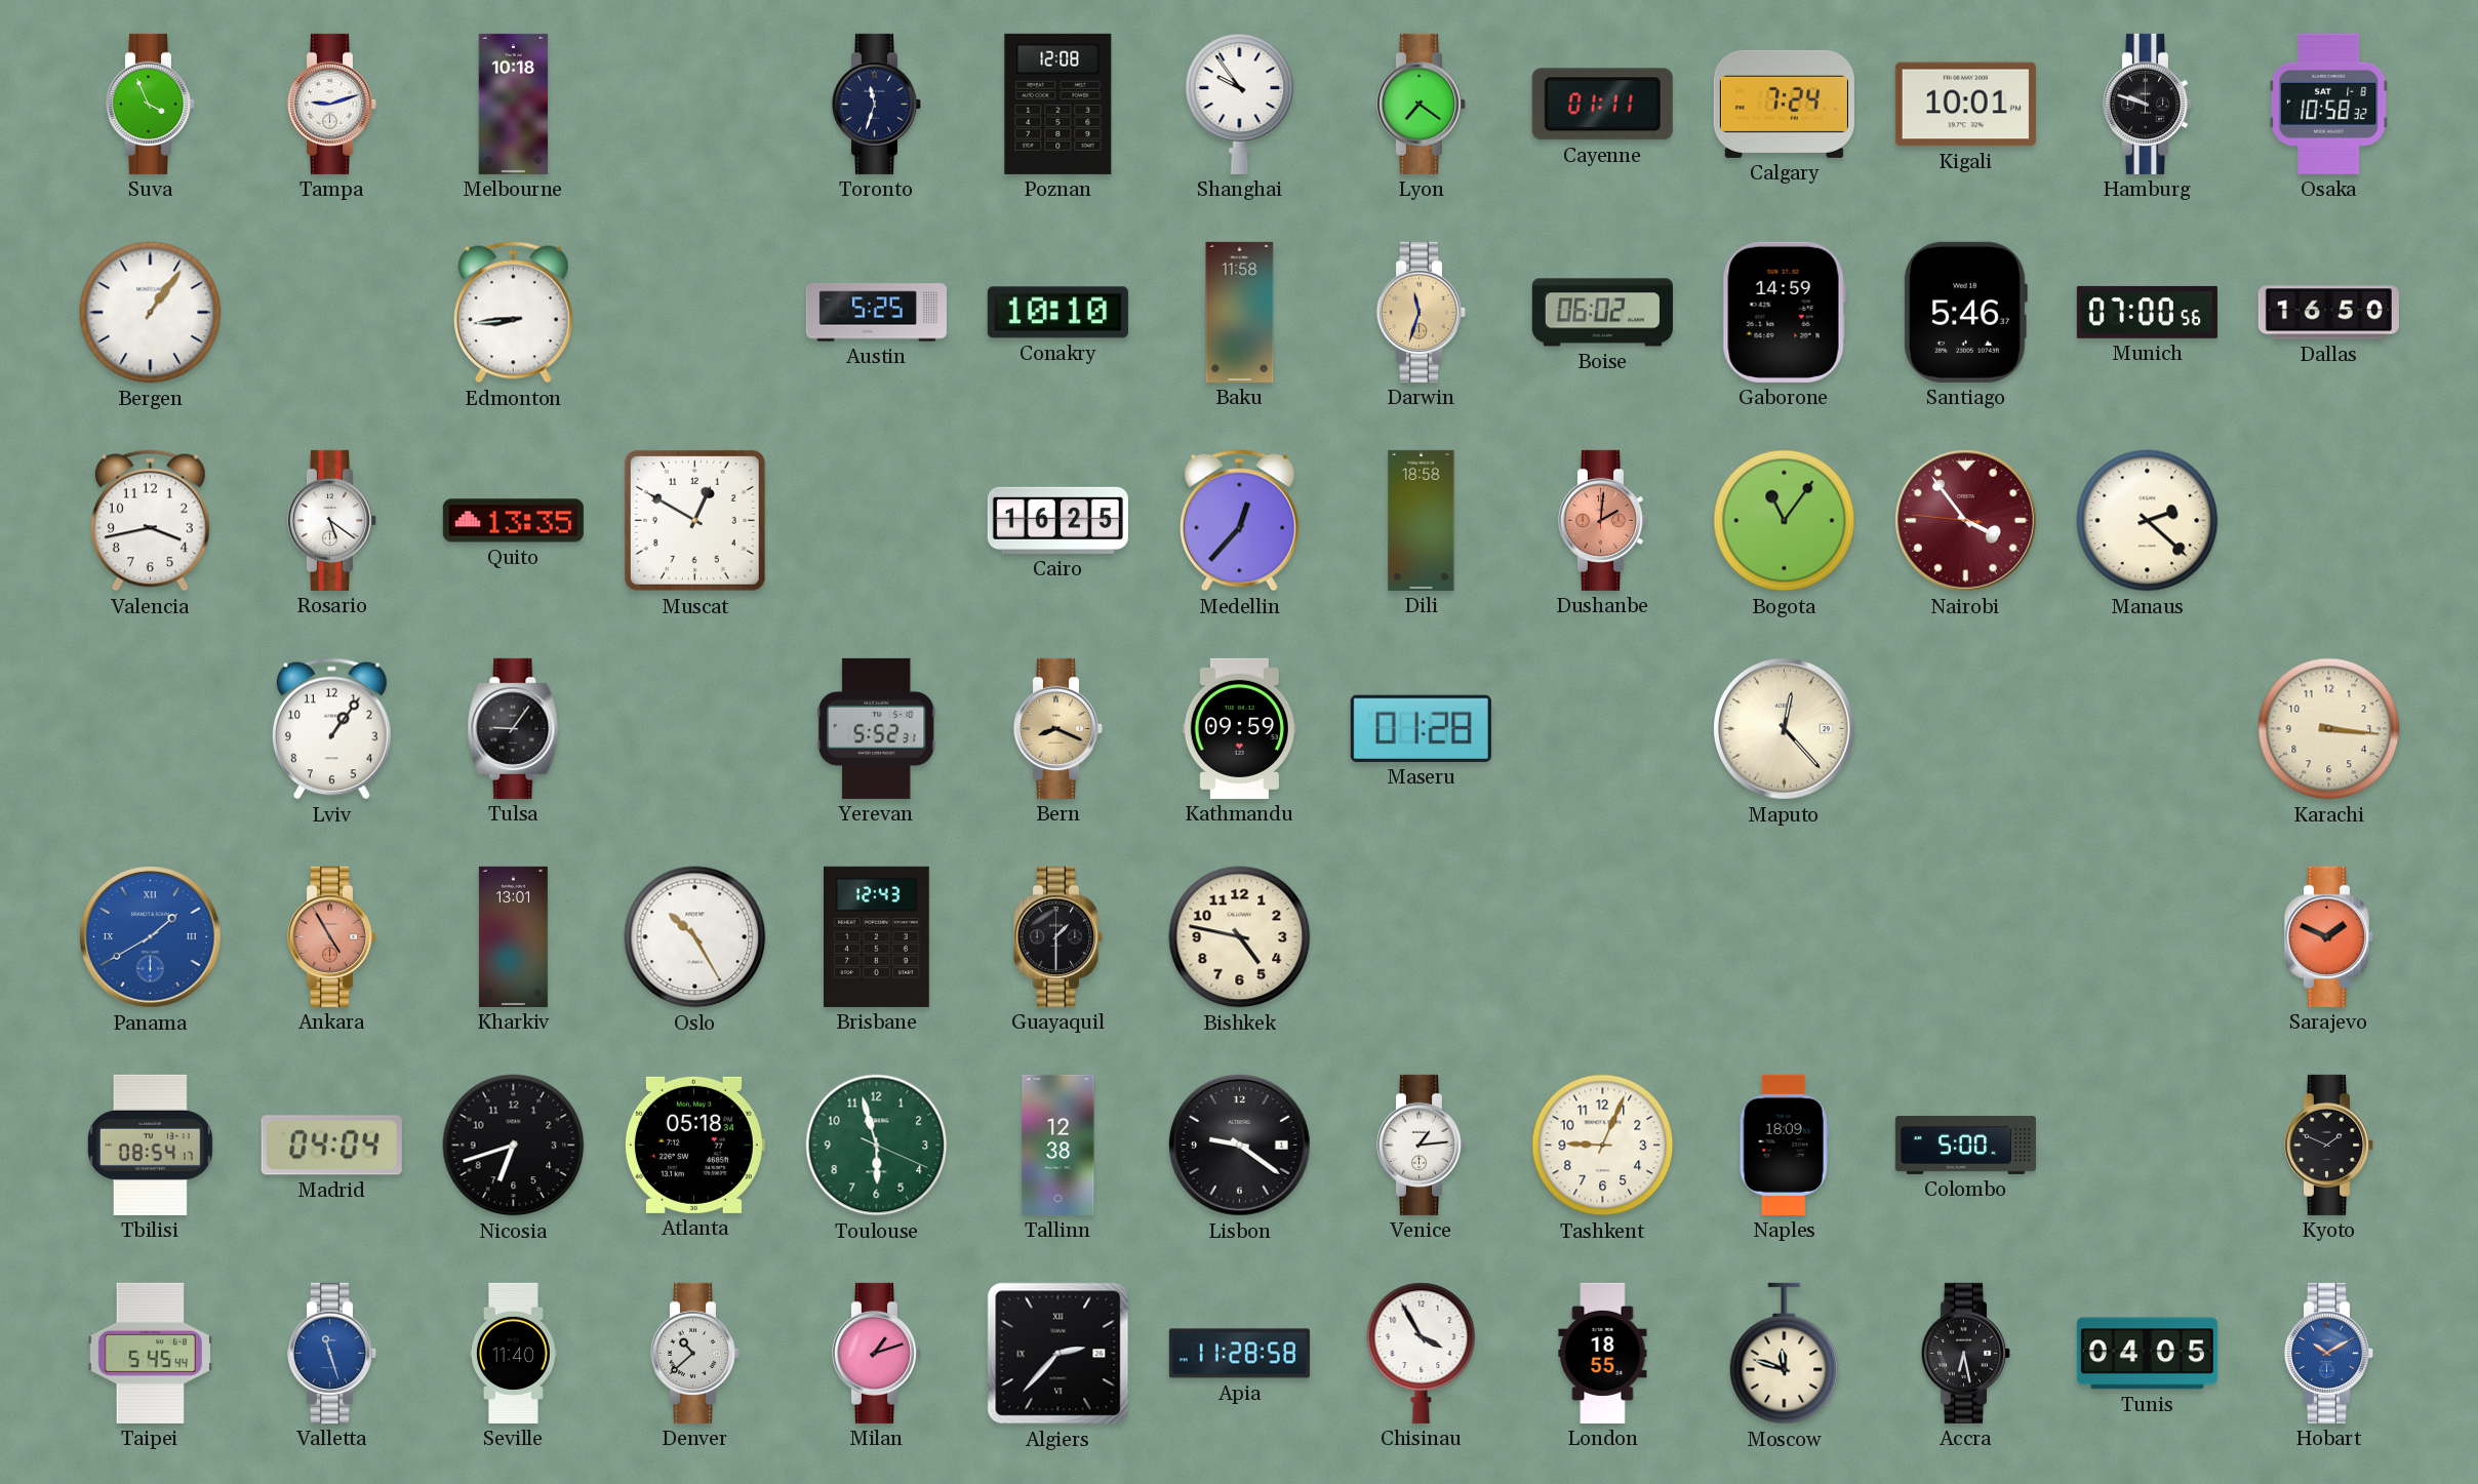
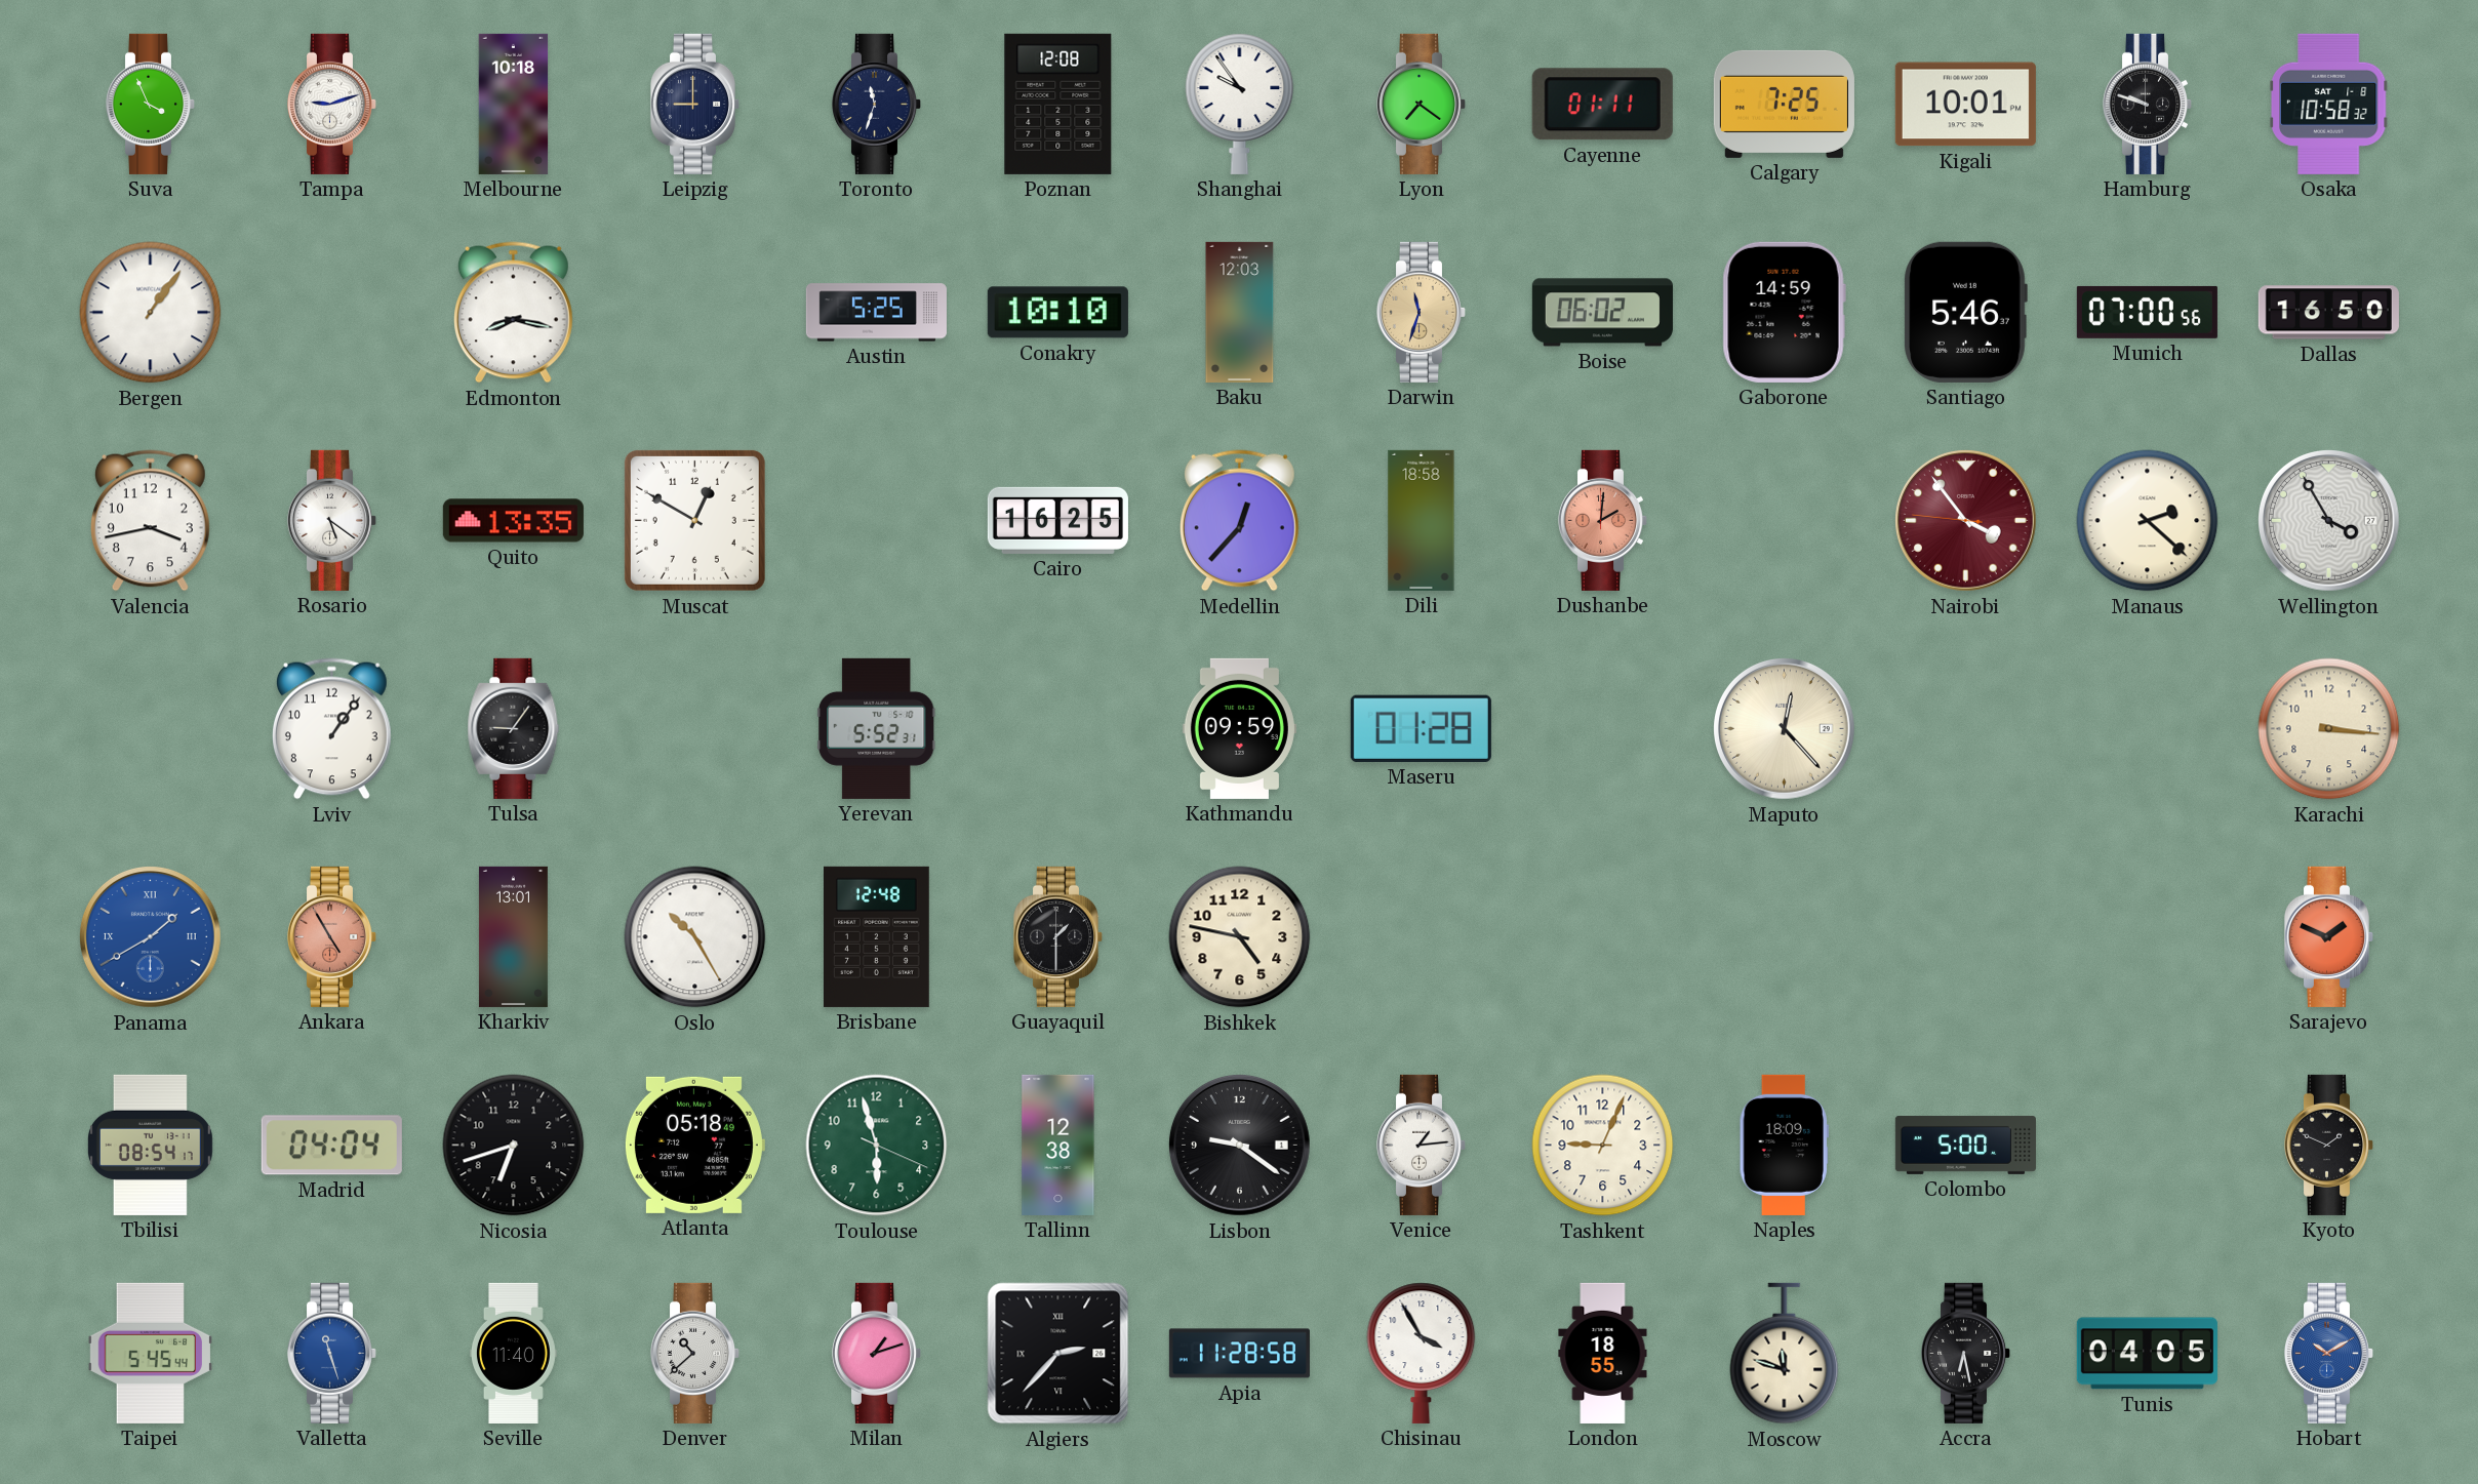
Leipzig: none -> 9:00
Calgary: 7:24 -> 7:25
Edmonton: 8:44 -> 8:17
Baku: 11:58 -> 12:03
Bogota: 11:06 -> none
Wellington: none -> 3:55
Bern: 8:19 -> none
Brisbane: 12:43 -> 12:48
Atlanta: 05:18:34 -> 05:18:49
